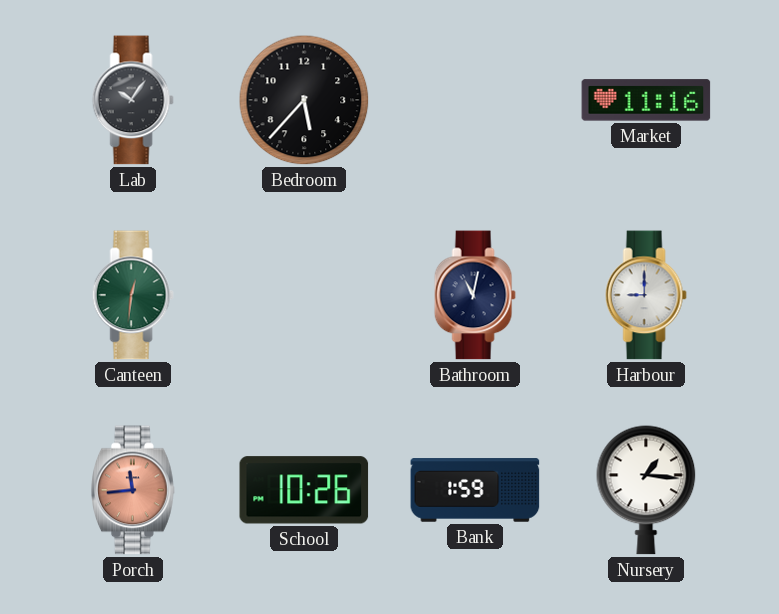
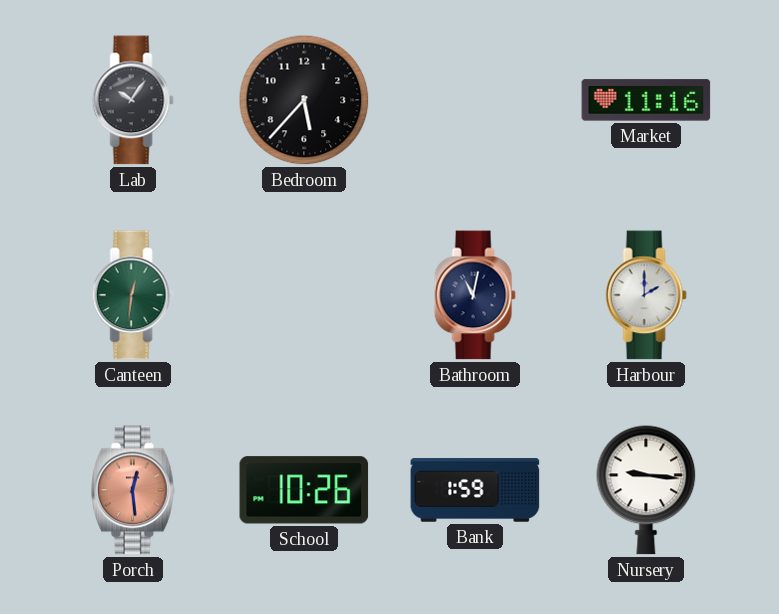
Harbour: 9:00 -> 2:00
Porch: 11:44 -> 12:29
Nursery: 1:16 -> 9:16
